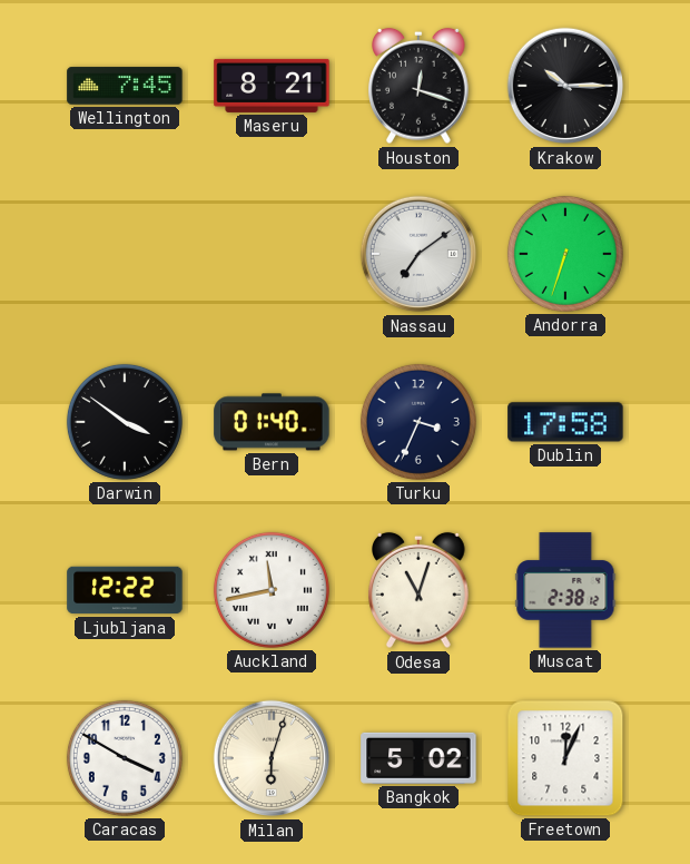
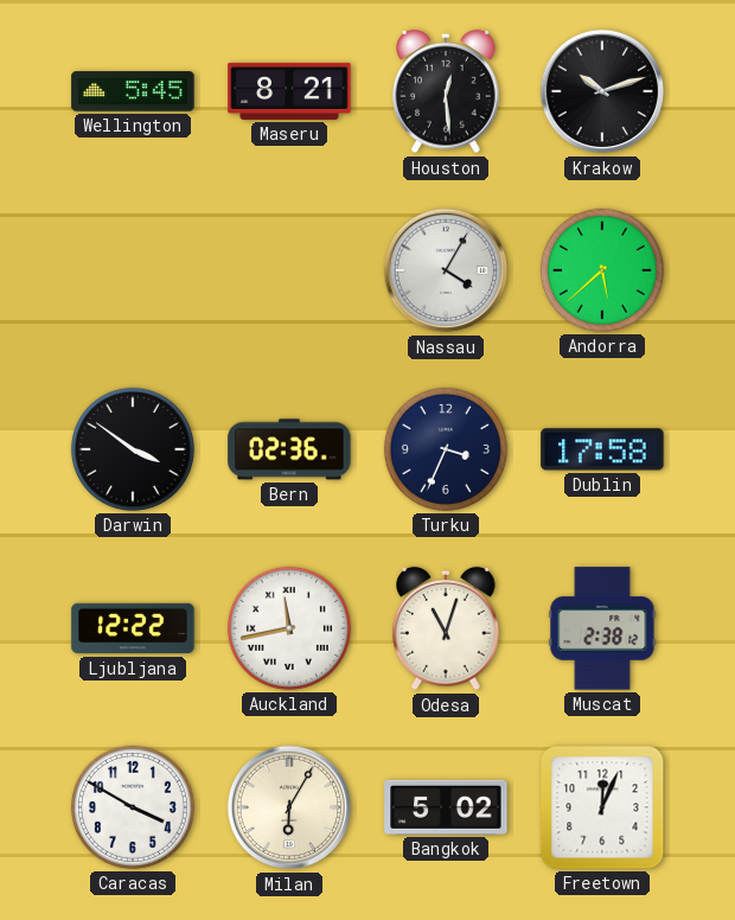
Wellington: 7:45 -> 5:45
Houston: 12:18 -> 12:29
Krakow: 10:15 -> 10:12
Nassau: 7:09 -> 4:05
Andorra: 6:33 -> 5:38
Bern: 01:40 -> 02:36
Milan: 6:03 -> 6:05
